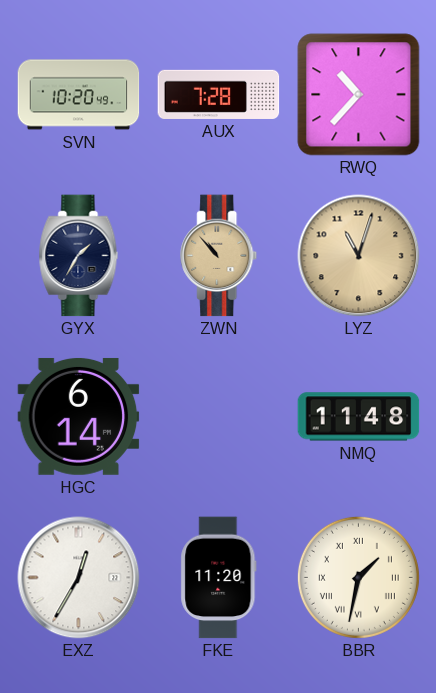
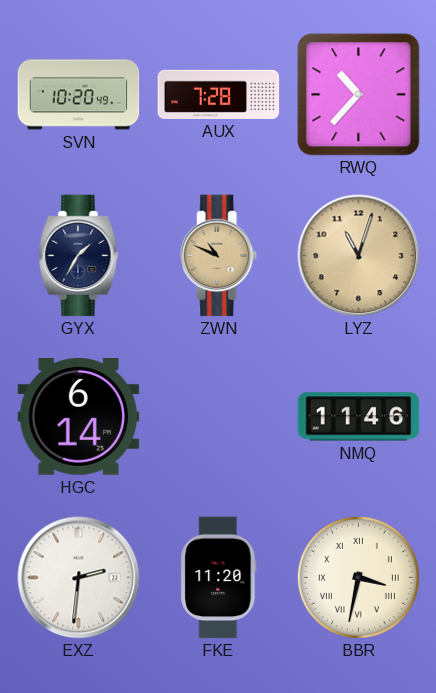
ZWN: 10:53 -> 10:49
NMQ: 11:48 -> 11:46
EXZ: 12:35 -> 2:31
BBR: 1:32 -> 3:32
